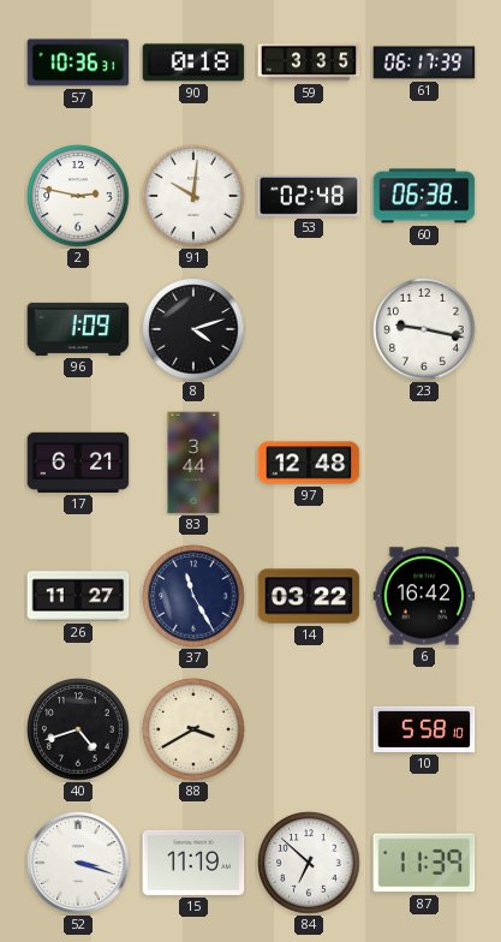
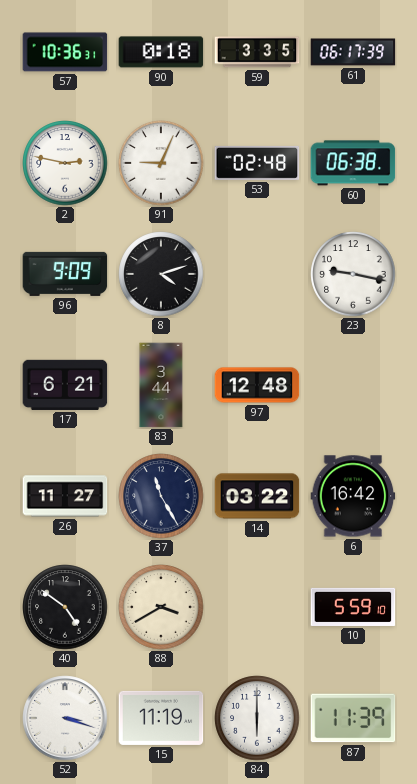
91: 10:01 -> 9:04
96: 1:09 -> 9:09
40: 4:42 -> 4:51
10: 5:58 -> 5:59
84: 6:52 -> 6:00
